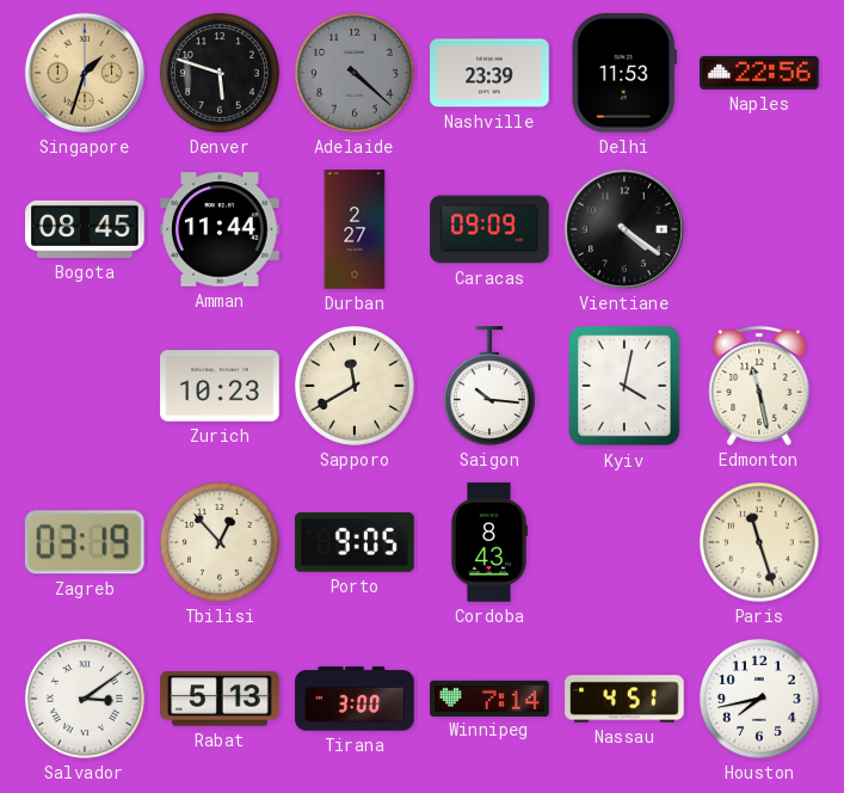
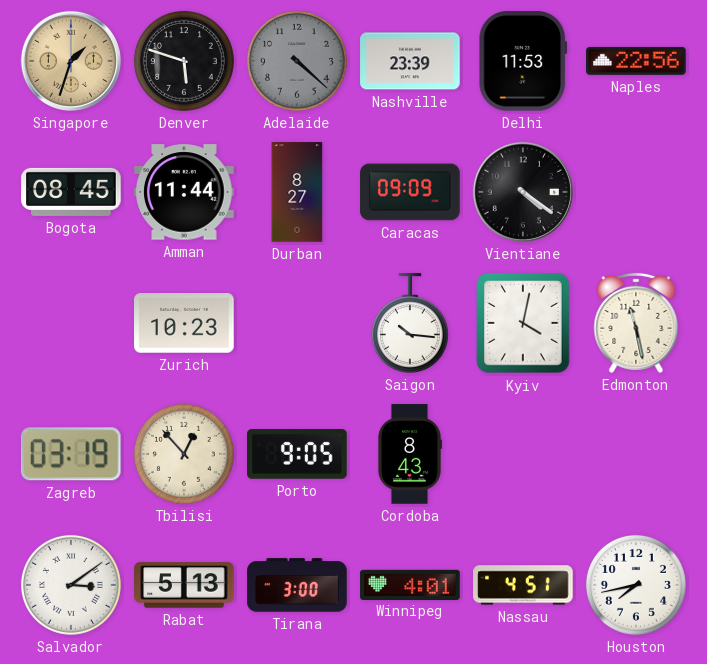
Durban: 2:27 -> 8:27
Sapporo: 11:40 -> none
Paris: 11:27 -> none
Winnipeg: 7:14 -> 4:01
